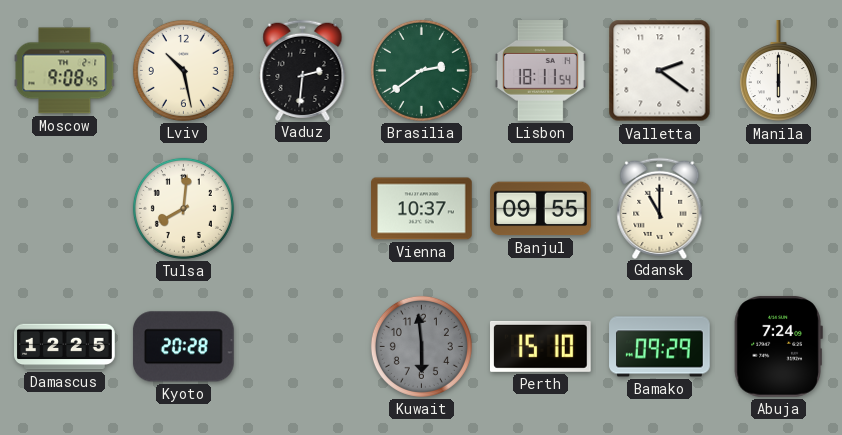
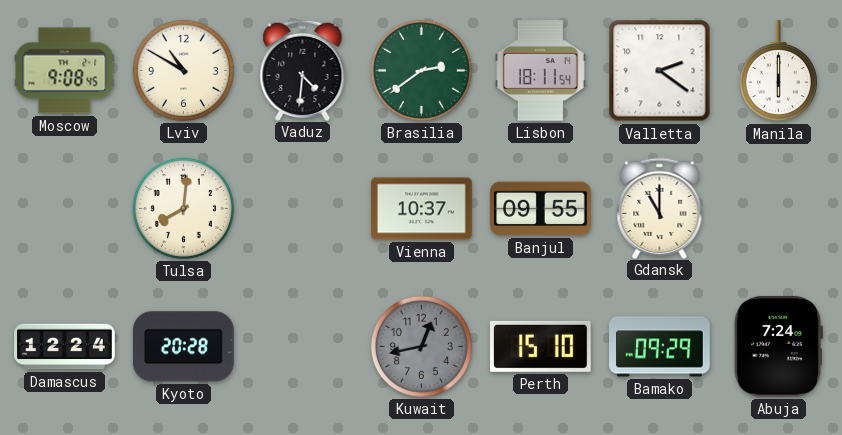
Lviv: 10:28 -> 10:50
Vaduz: 2:31 -> 4:31
Damascus: 12:25 -> 12:24
Kuwait: 5:59 -> 12:43
